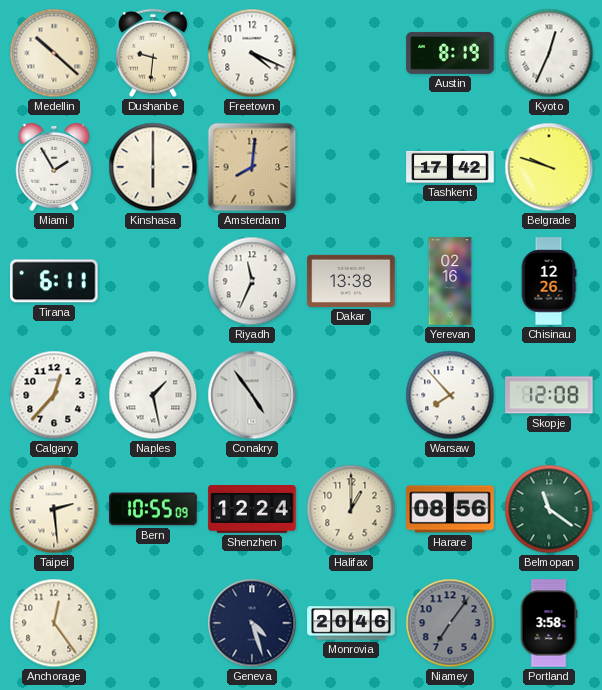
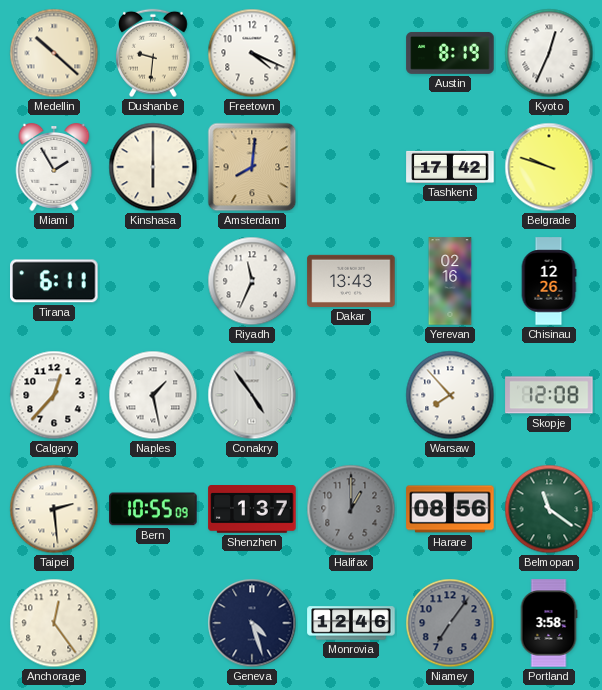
Dakar: 13:38 -> 13:43
Shenzhen: 12:24 -> 1:37
Halifax dial: cream -> grey
Monrovia: 20:46 -> 12:46
